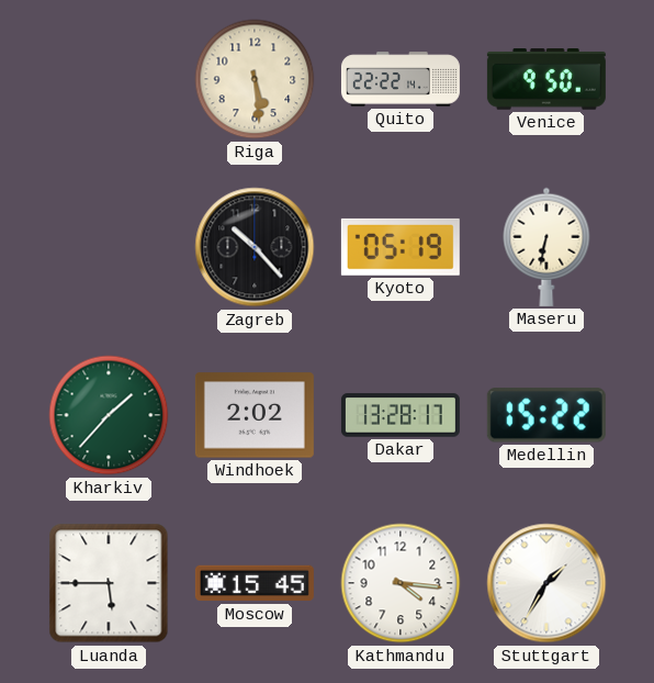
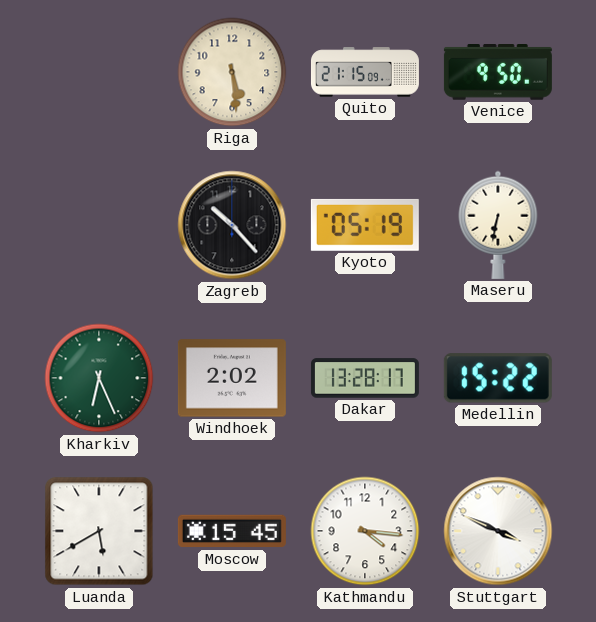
Quito: 22:22 -> 21:15
Kharkiv: 1:37 -> 6:26
Luanda: 5:45 -> 5:40
Stuttgart: 1:35 -> 3:49
